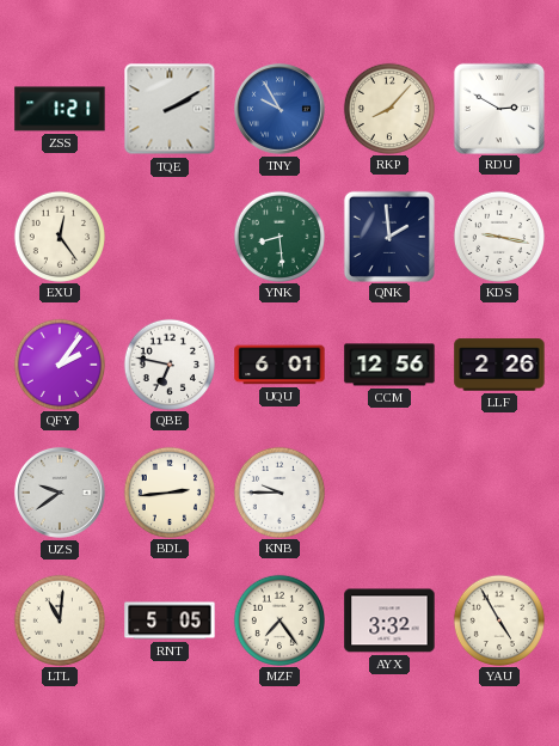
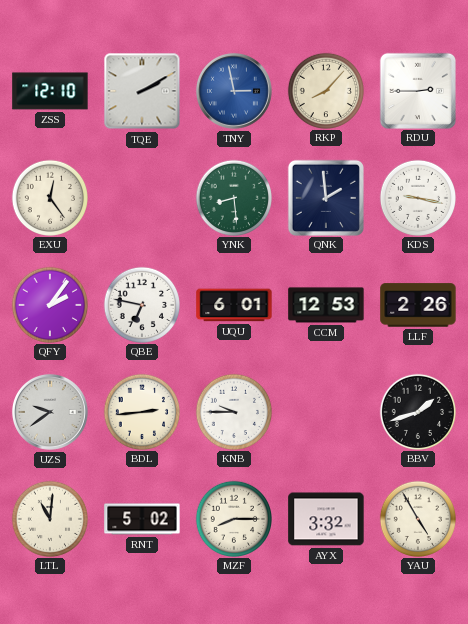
ZSS: 1:21 -> 12:10
TNY: 9:55 -> 2:58
RDU: 2:50 -> 2:45
CCM: 12:56 -> 12:53
BBV: none -> 1:42
RNT: 5:05 -> 5:02
MZF: 7:24 -> 8:15
